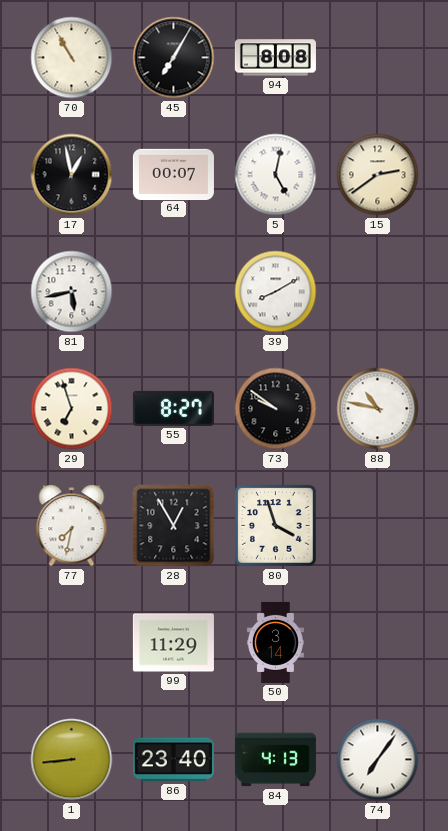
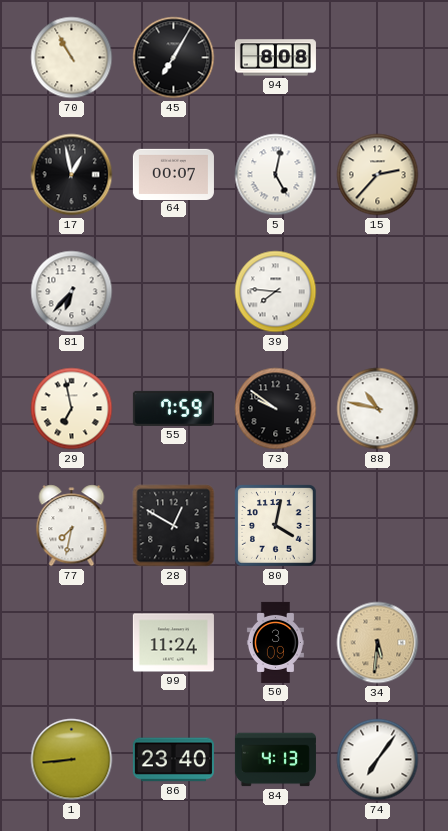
15: 2:39 -> 2:37
81: 5:43 -> 6:37
39: 8:10 -> 7:46
29: 6:57 -> 6:58
55: 8:27 -> 7:59
28: 12:55 -> 12:50
80: 3:57 -> 4:02
99: 11:29 -> 11:24
50: 3:14 -> 3:09
34: none -> 5:31
